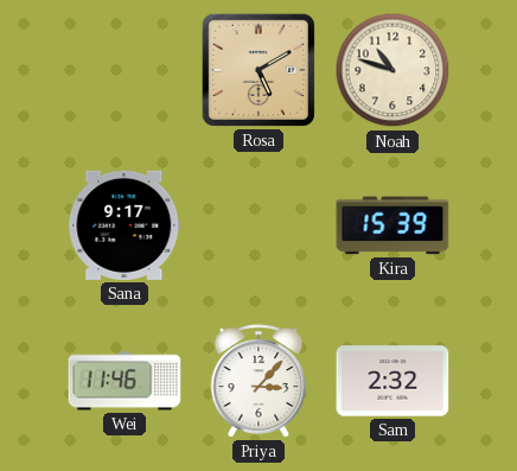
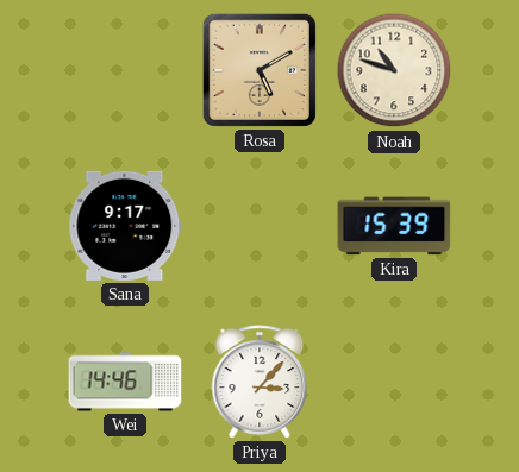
Wei: 11:46 -> 14:46
Sam: 2:32 -> none
